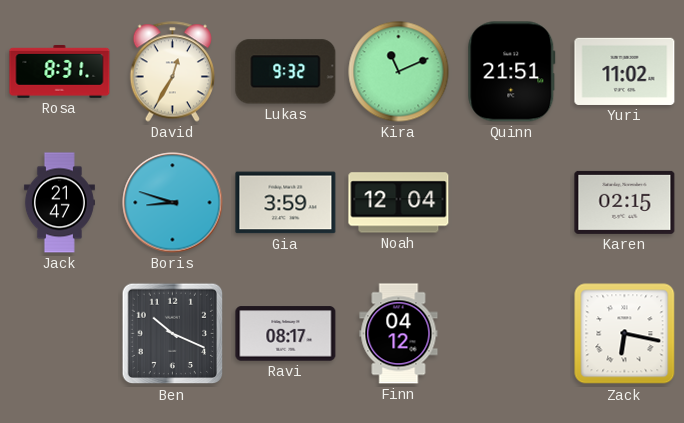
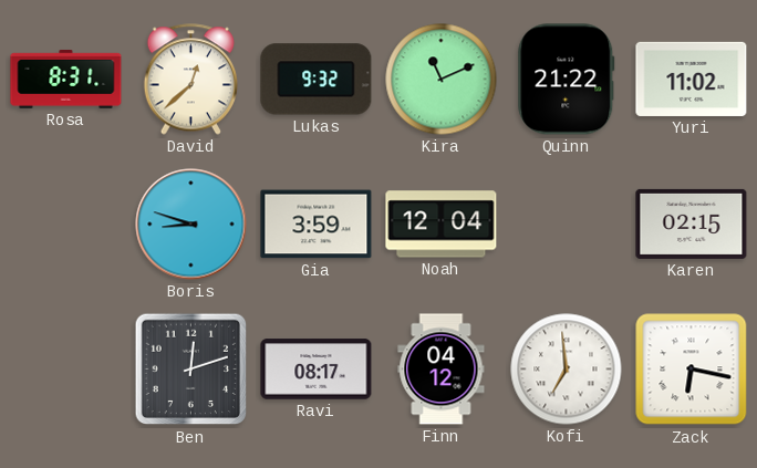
David: 12:35 -> 12:38
Quinn: 21:51 -> 21:22
Jack: 21:47 -> none
Ben: 10:19 -> 12:12
Kofi: none -> 6:59
